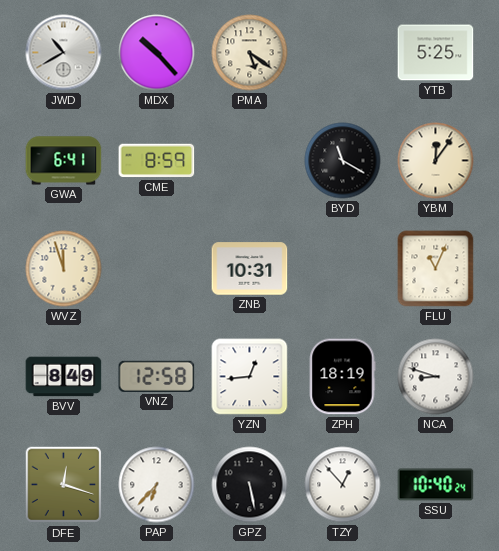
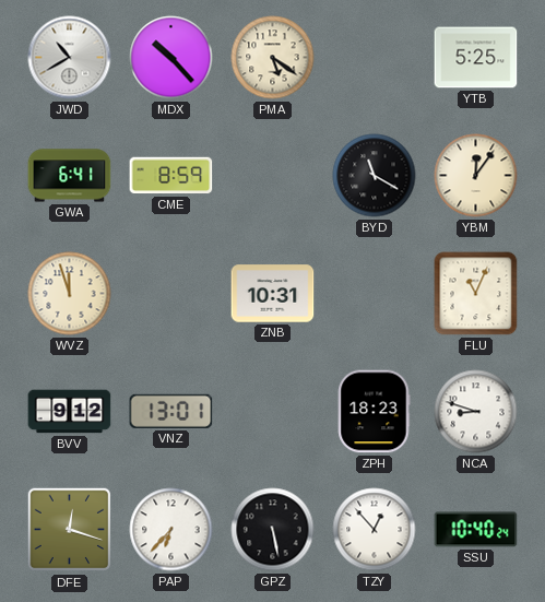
BVV: 8:49 -> 9:12
VNZ: 12:58 -> 13:01
YZN: 12:44 -> none
ZPH: 18:19 -> 18:23
